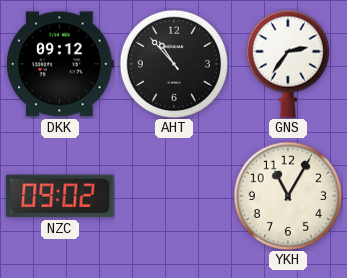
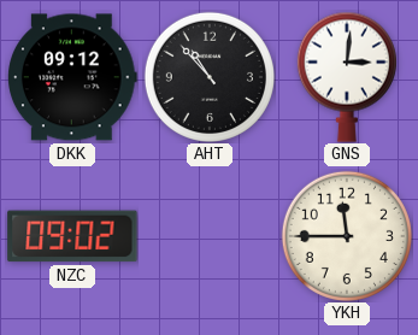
GNS: 2:36 -> 3:01
YKH: 11:05 -> 11:45
